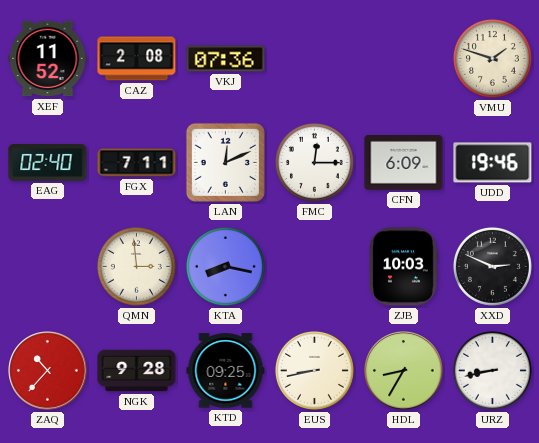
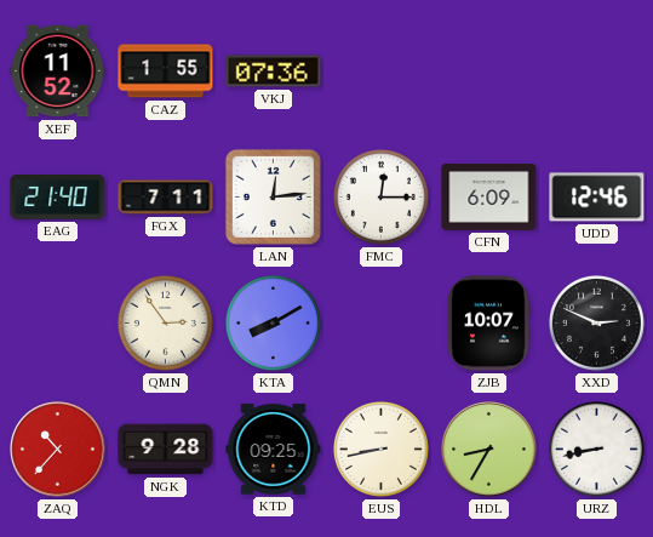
CAZ: 2:08 -> 1:55
VMU: 1:48 -> none
EAG: 02:40 -> 21:40
LAN: 12:11 -> 12:14
UDD: 19:46 -> 12:46
QMN: 2:59 -> 2:54
KTA: 8:17 -> 8:10
ZJB: 10:03 -> 10:07
